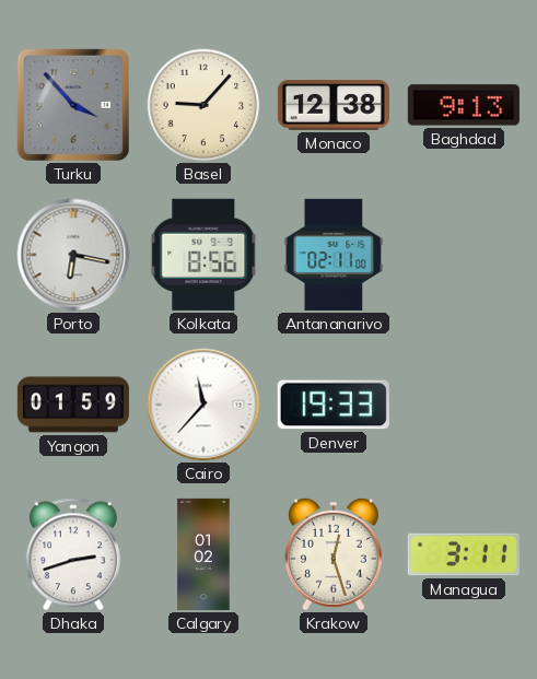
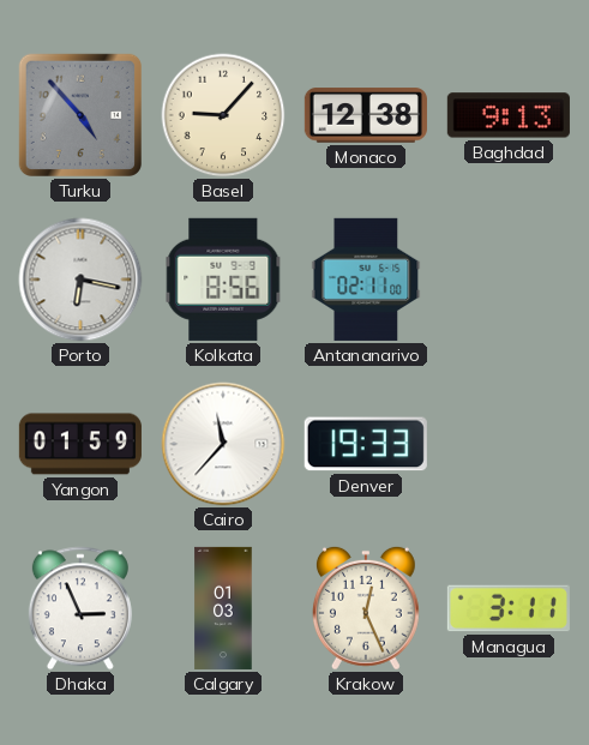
Turku: 3:53 -> 4:53
Dhaka: 2:42 -> 2:56
Calgary: 01:02 -> 01:03
Krakow: 12:27 -> 12:26
